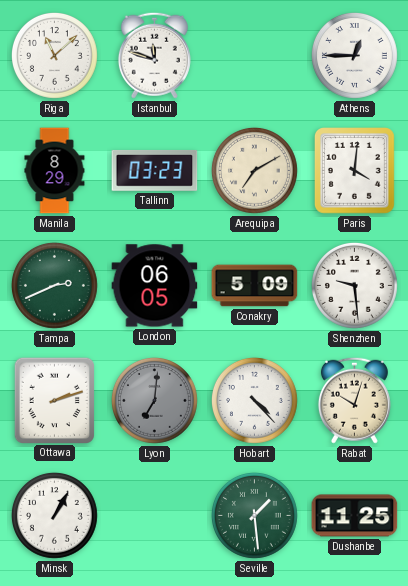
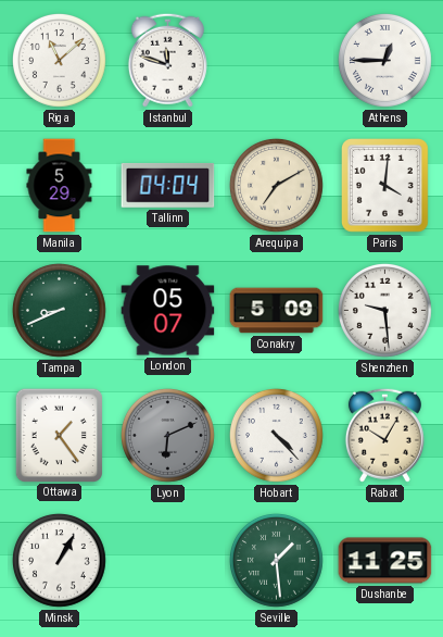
Manila: 8:29 -> 5:29
Tallinn: 03:23 -> 04:04
Tampa: 2:41 -> 8:41
London: 06:05 -> 05:07
Ottawa: 2:12 -> 1:24
Lyon: 7:01 -> 6:11
Rabat: 10:03 -> 10:05
